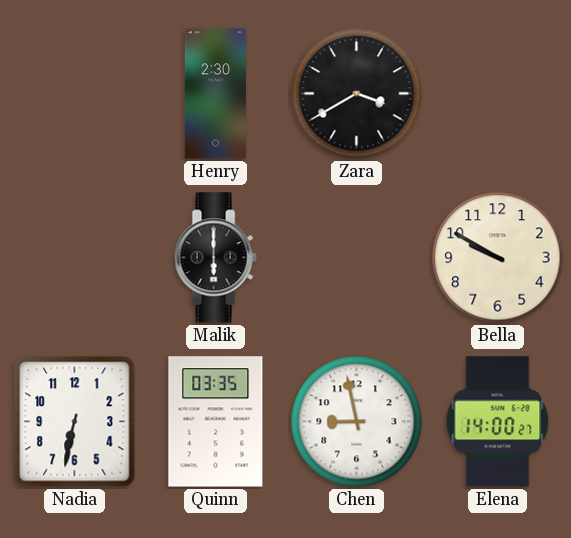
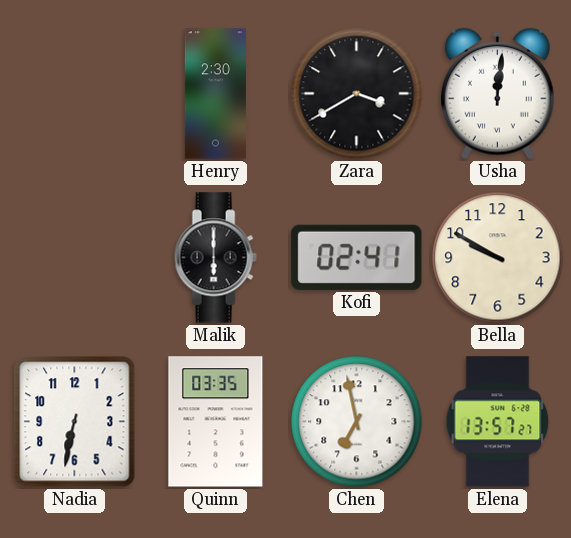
Usha: none -> 12:01
Kofi: none -> 02:41
Chen: 8:58 -> 6:58
Elena: 14:00 -> 13:57
